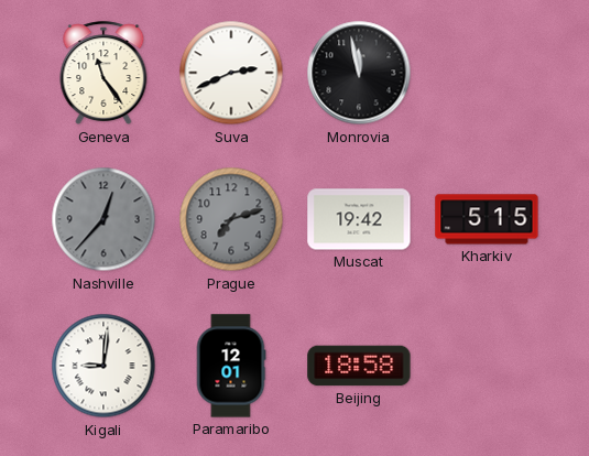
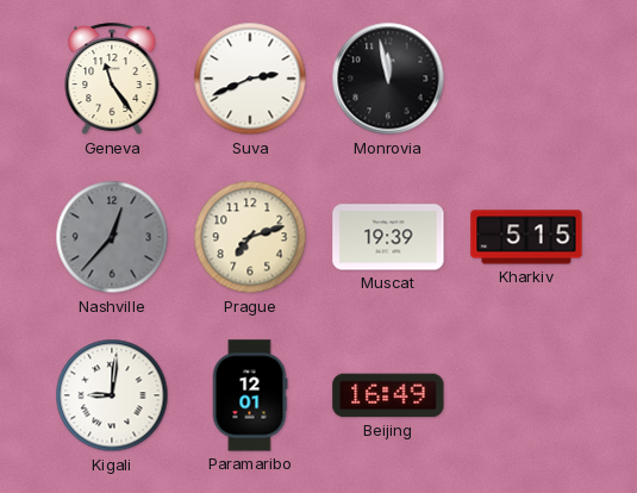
Prague dial: grey -> cream
Muscat: 19:42 -> 19:39
Beijing: 18:58 -> 16:49
